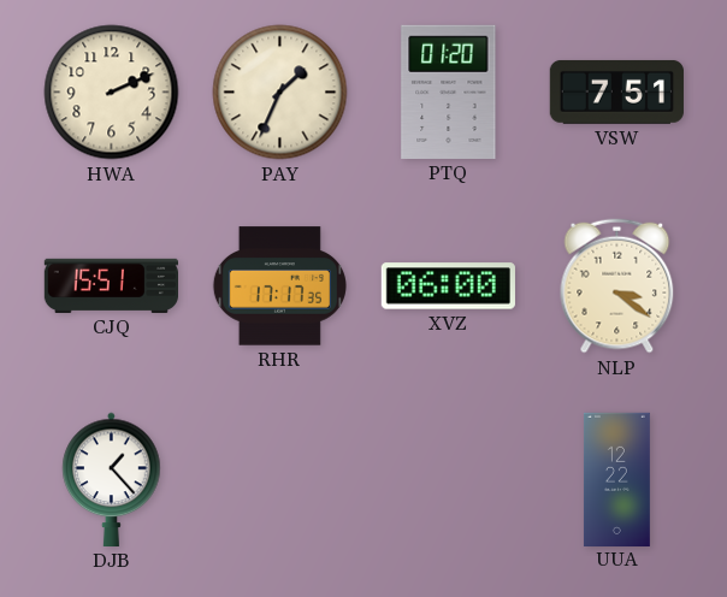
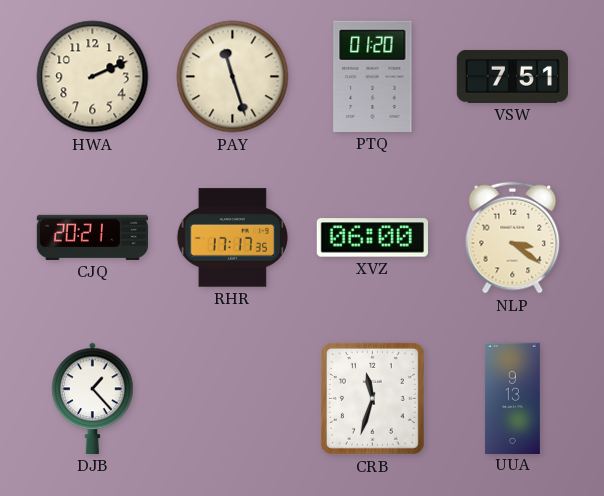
PAY: 1:34 -> 11:27
CJQ: 15:51 -> 20:21
CRB: none -> 11:33
UUA: 12:22 -> 9:13
